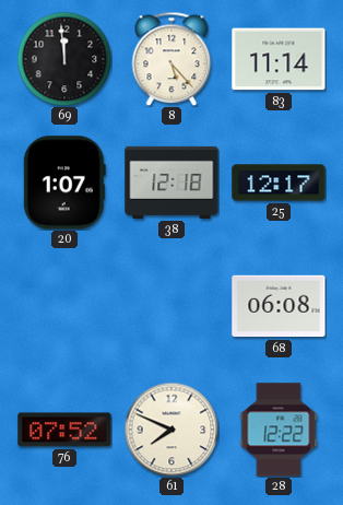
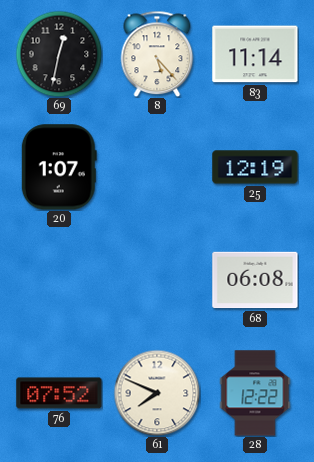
69: 11:59 -> 12:32
38: 12:18 -> none
25: 12:17 -> 12:19
